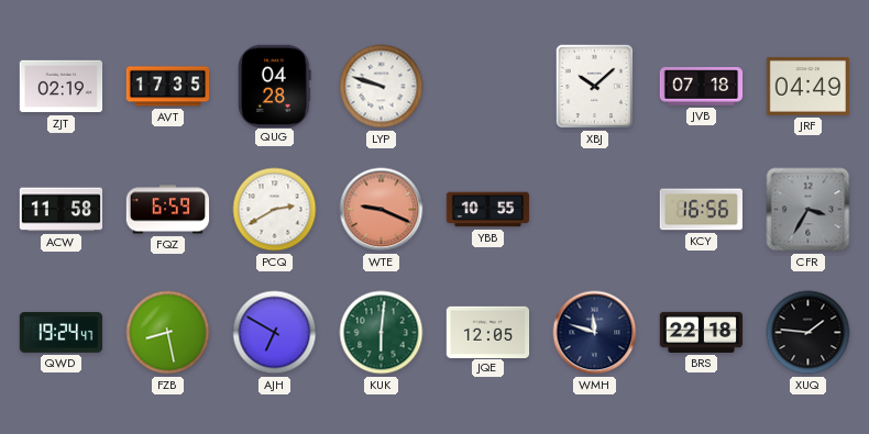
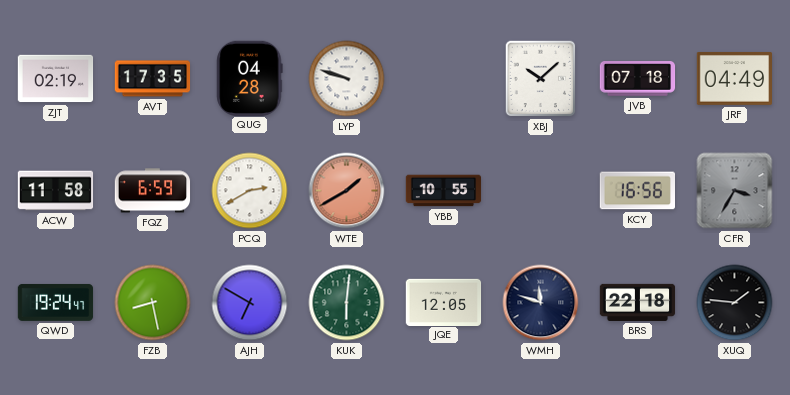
WTE: 9:19 -> 1:40
